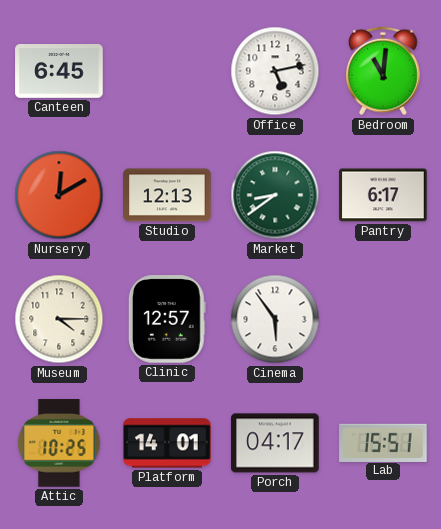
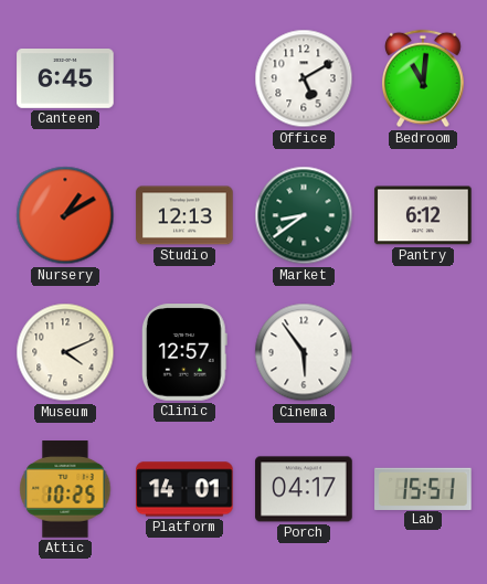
Office: 5:13 -> 5:10
Nursery: 12:10 -> 1:10
Pantry: 6:17 -> 6:12
Museum: 4:15 -> 4:11
